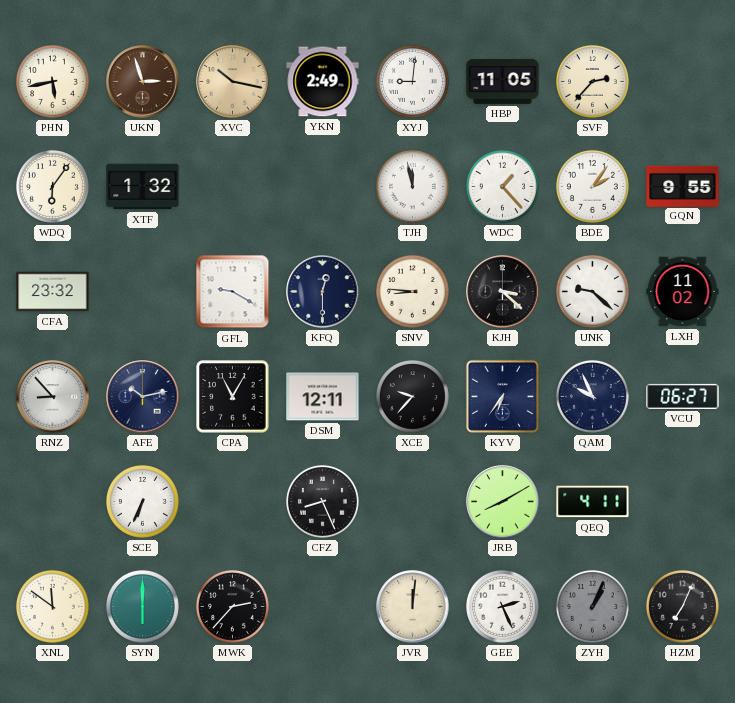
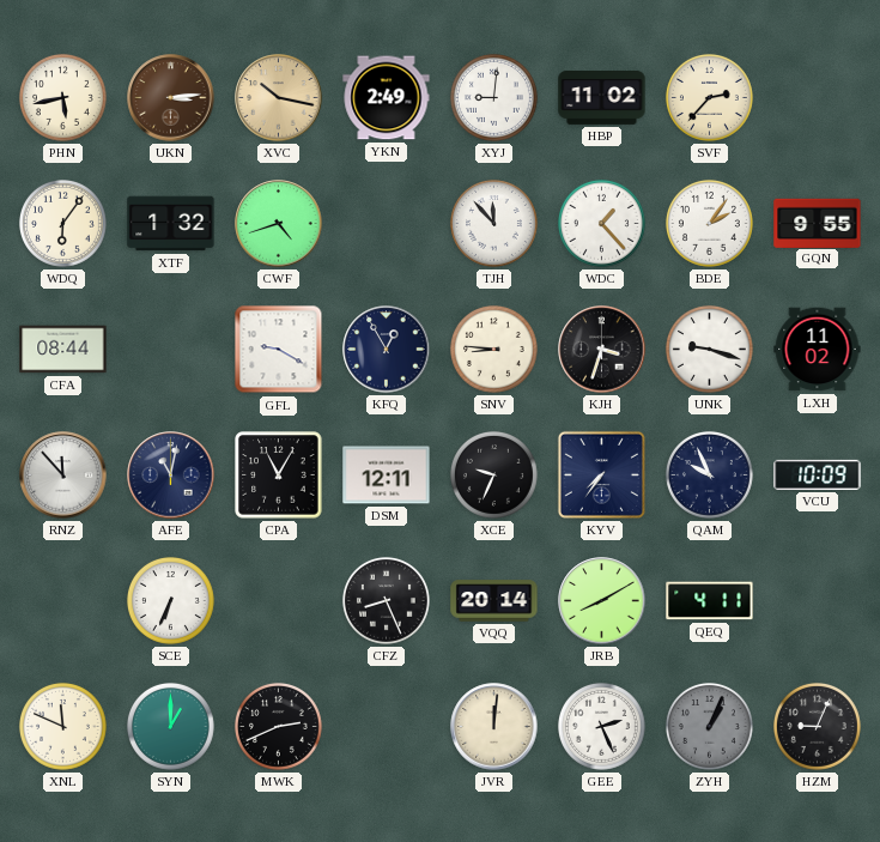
UKN: 2:57 -> 3:14
HBP: 11:05 -> 11:02
CWF: none -> 4:42
TJH: 11:58 -> 11:53
CFA: 23:32 -> 08:44
KFQ: 12:30 -> 12:55
KJH: 3:22 -> 3:33
UNK: 9:22 -> 9:18
RNZ: 8:53 -> 11:53
AFE: 10:13 -> 11:02
XCE: 9:37 -> 9:34
KYV: 6:36 -> 7:36
VCU: 06:27 -> 10:09
VQQ: none -> 20:14
XNL: 11:51 -> 11:49
SYN: 6:00 -> 1:00
MWK: 2:37 -> 2:41
HZM: 7:04 -> 9:04
